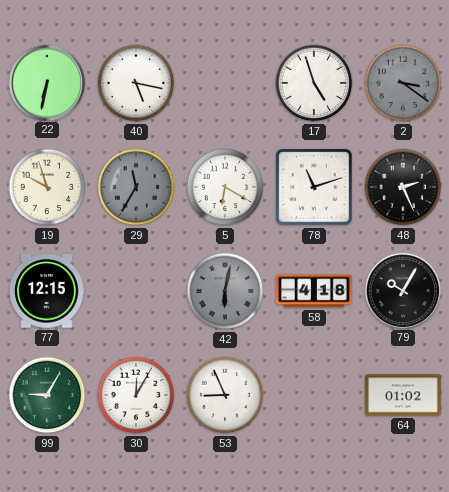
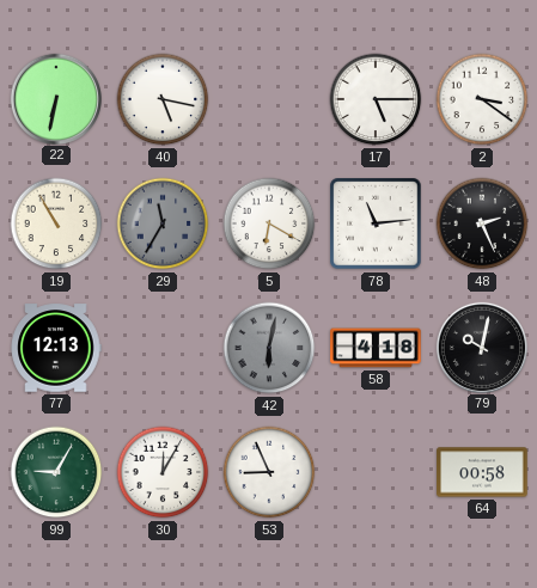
17: 4:57 -> 5:15
2 dial: grey -> white
19: 9:57 -> 10:55
78: 11:12 -> 11:14
77: 12:15 -> 12:13
79: 10:05 -> 10:02
64: 01:02 -> 00:58
